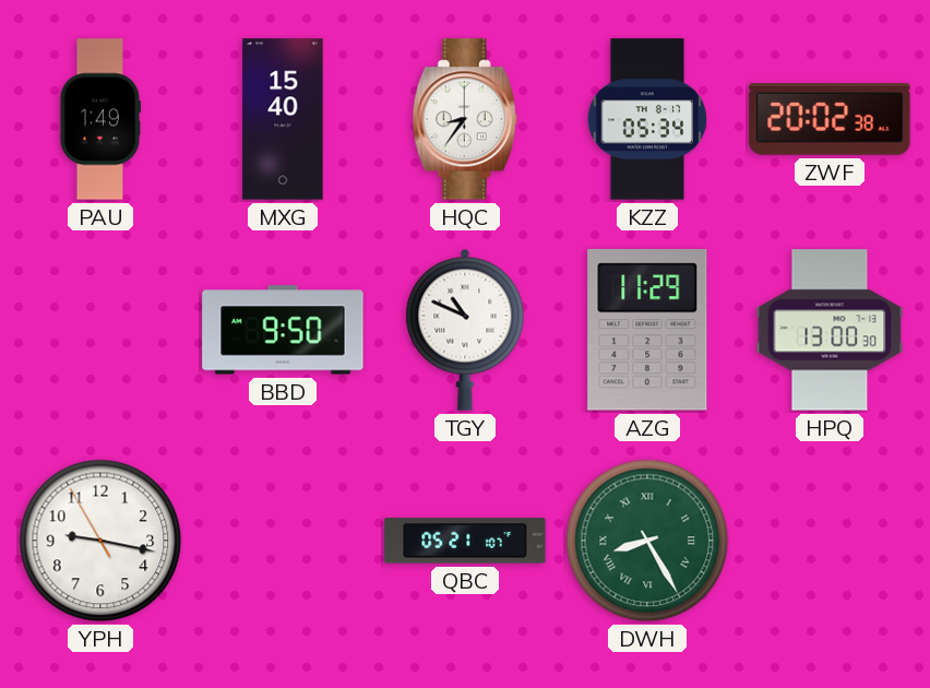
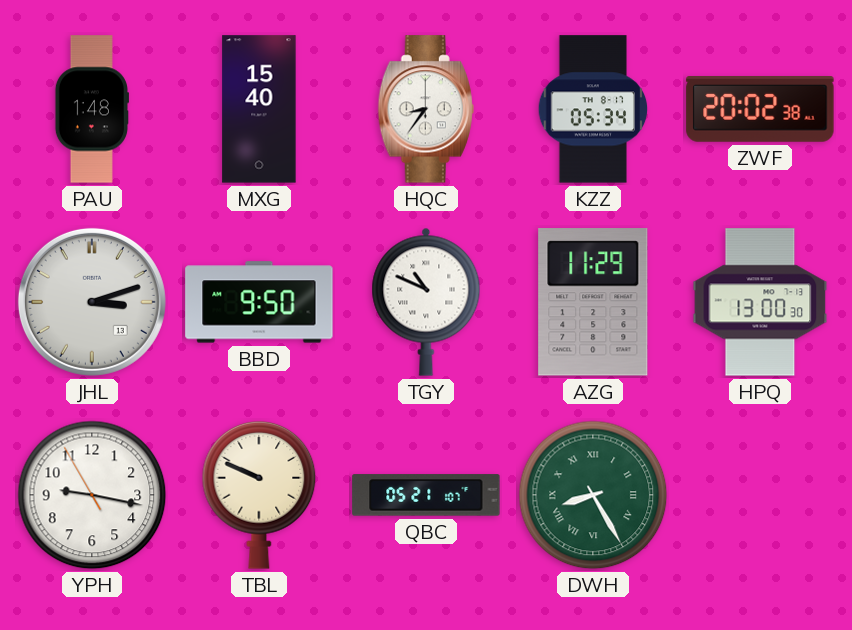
PAU: 1:49 -> 1:48
JHL: none -> 3:12
TBL: none -> 9:49
